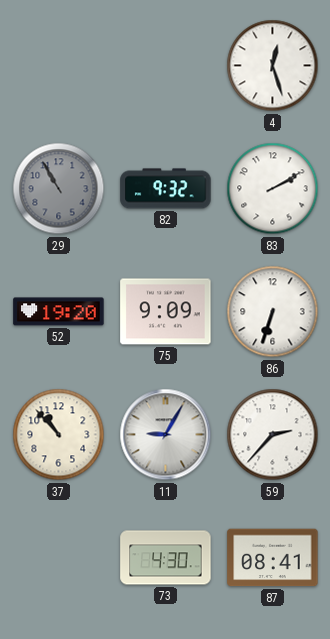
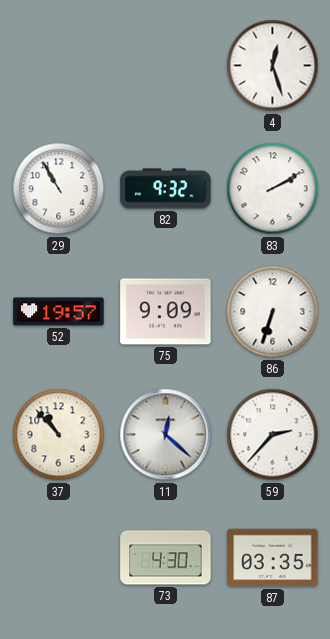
29 dial: grey -> white
52: 19:20 -> 19:57
11: 9:05 -> 12:22
87: 08:41 -> 03:35
